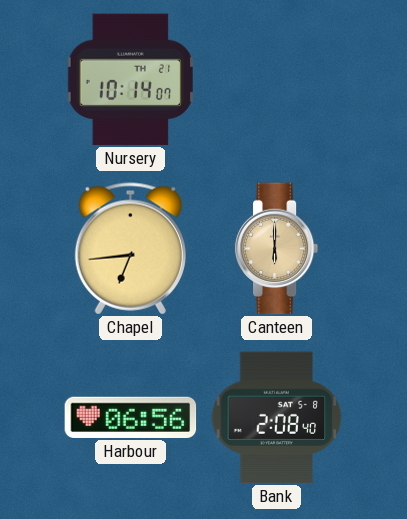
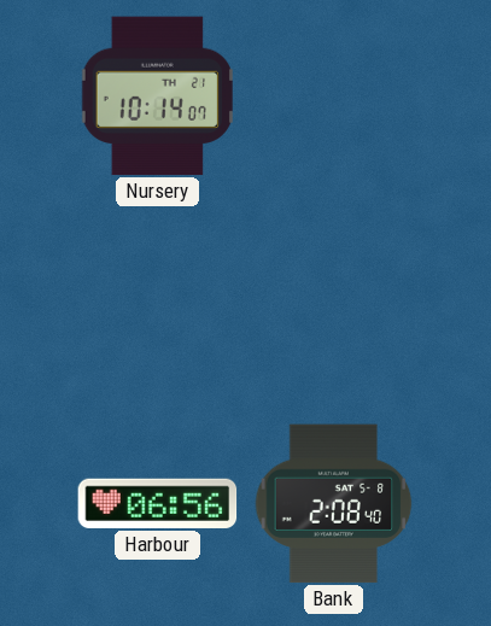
Chapel: 6:44 -> none
Canteen: 6:00 -> none
